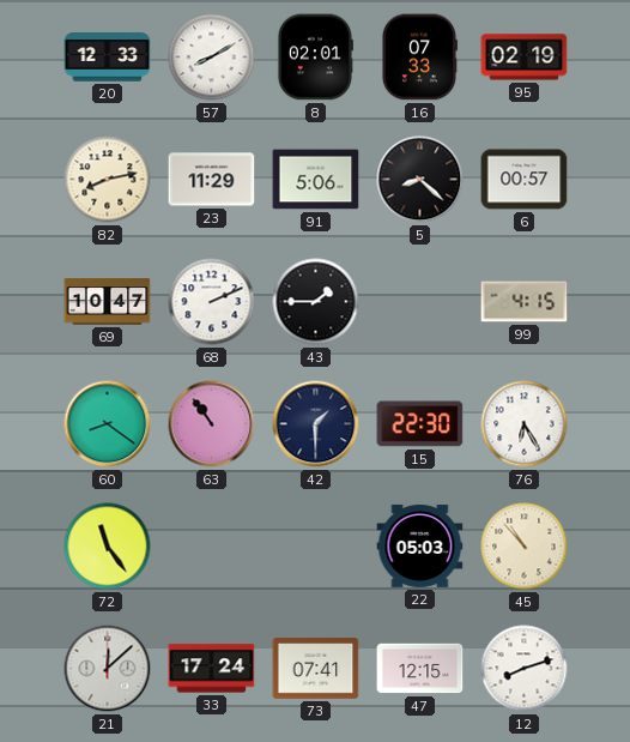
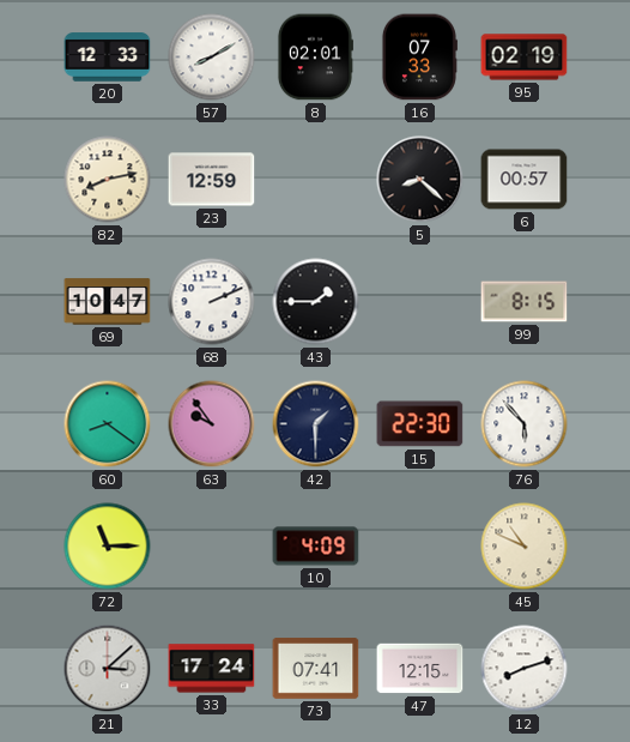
23: 11:29 -> 12:59
91: 5:06 -> none
99: 4:15 -> 8:15
63: 10:54 -> 9:54
76: 6:25 -> 5:53
72: 11:24 -> 11:15
10: none -> 4:09
22: 05:03 -> none
45: 10:53 -> 10:49
21: 12:08 -> 3:08
